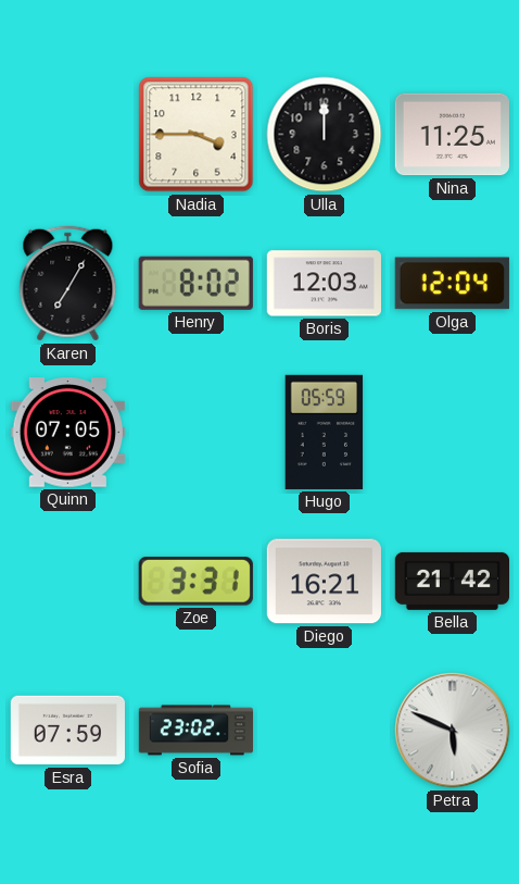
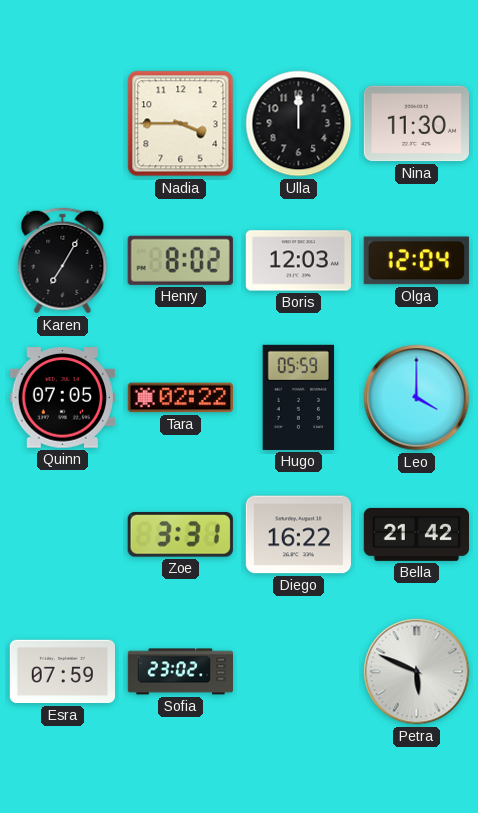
Nina: 11:25 -> 11:30
Tara: none -> 02:22
Leo: none -> 4:00
Diego: 16:21 -> 16:22
